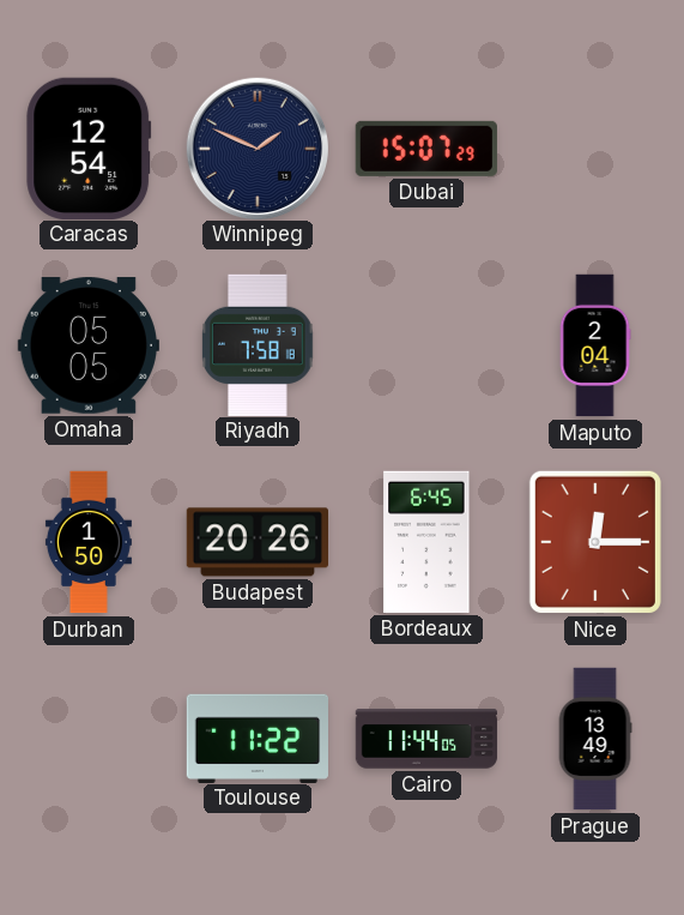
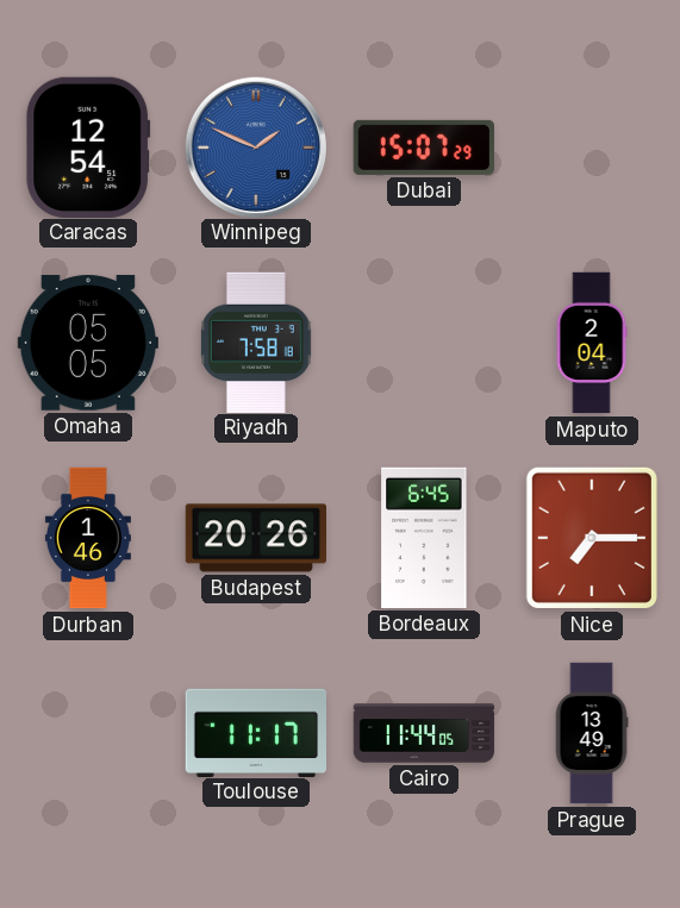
Winnipeg dial: navy -> blue
Durban: 1:50 -> 1:46
Nice: 12:15 -> 7:15
Toulouse: 11:22 -> 11:17
